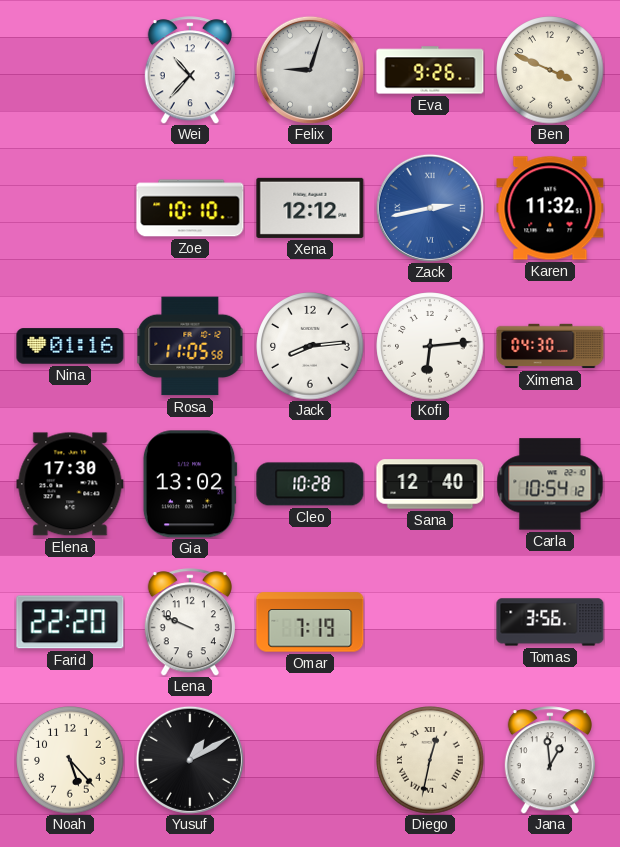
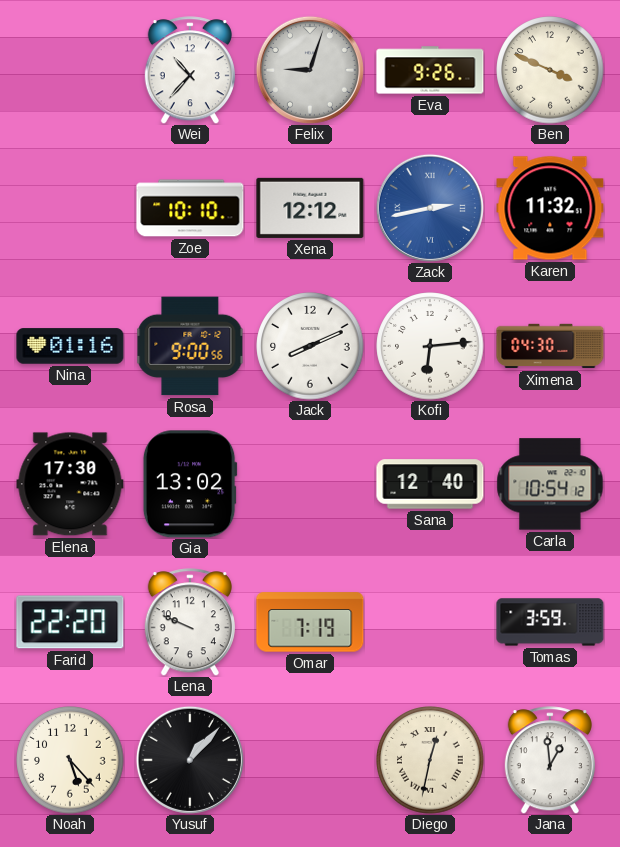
Rosa: 11:05 -> 9:00
Jack: 8:14 -> 8:11
Cleo: 10:28 -> none
Tomas: 3:56 -> 3:59
Yusuf: 1:10 -> 1:07
